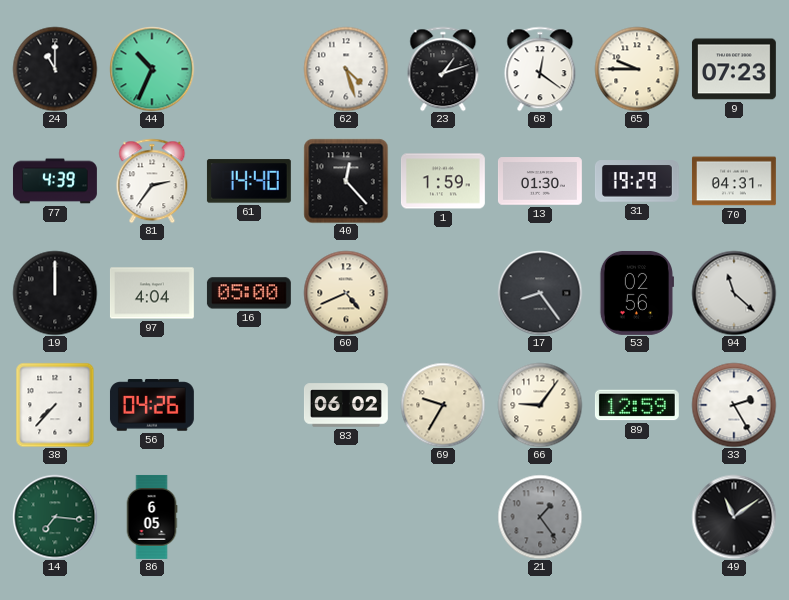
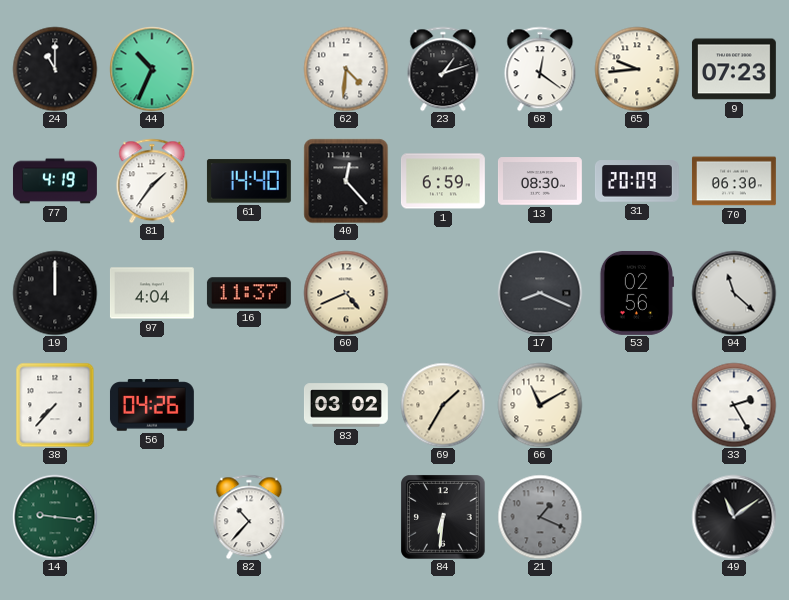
62: 4:27 -> 4:31
65: 9:45 -> 9:44
77: 4:39 -> 4:19
81: 2:36 -> 1:36
1: 1:59 -> 6:59
13: 01:30 -> 08:30
31: 19:29 -> 20:09
70: 04:31 -> 06:30
16: 05:00 -> 11:37
17: 8:24 -> 8:19
83: 06:02 -> 03:02
69: 9:35 -> 1:35
66: 9:06 -> 11:10
89: 12:59 -> none
14: 7:16 -> 9:16
86: 6:05 -> none
82: none -> 10:37
84: none -> 6:31
21: 1:24 -> 1:19
